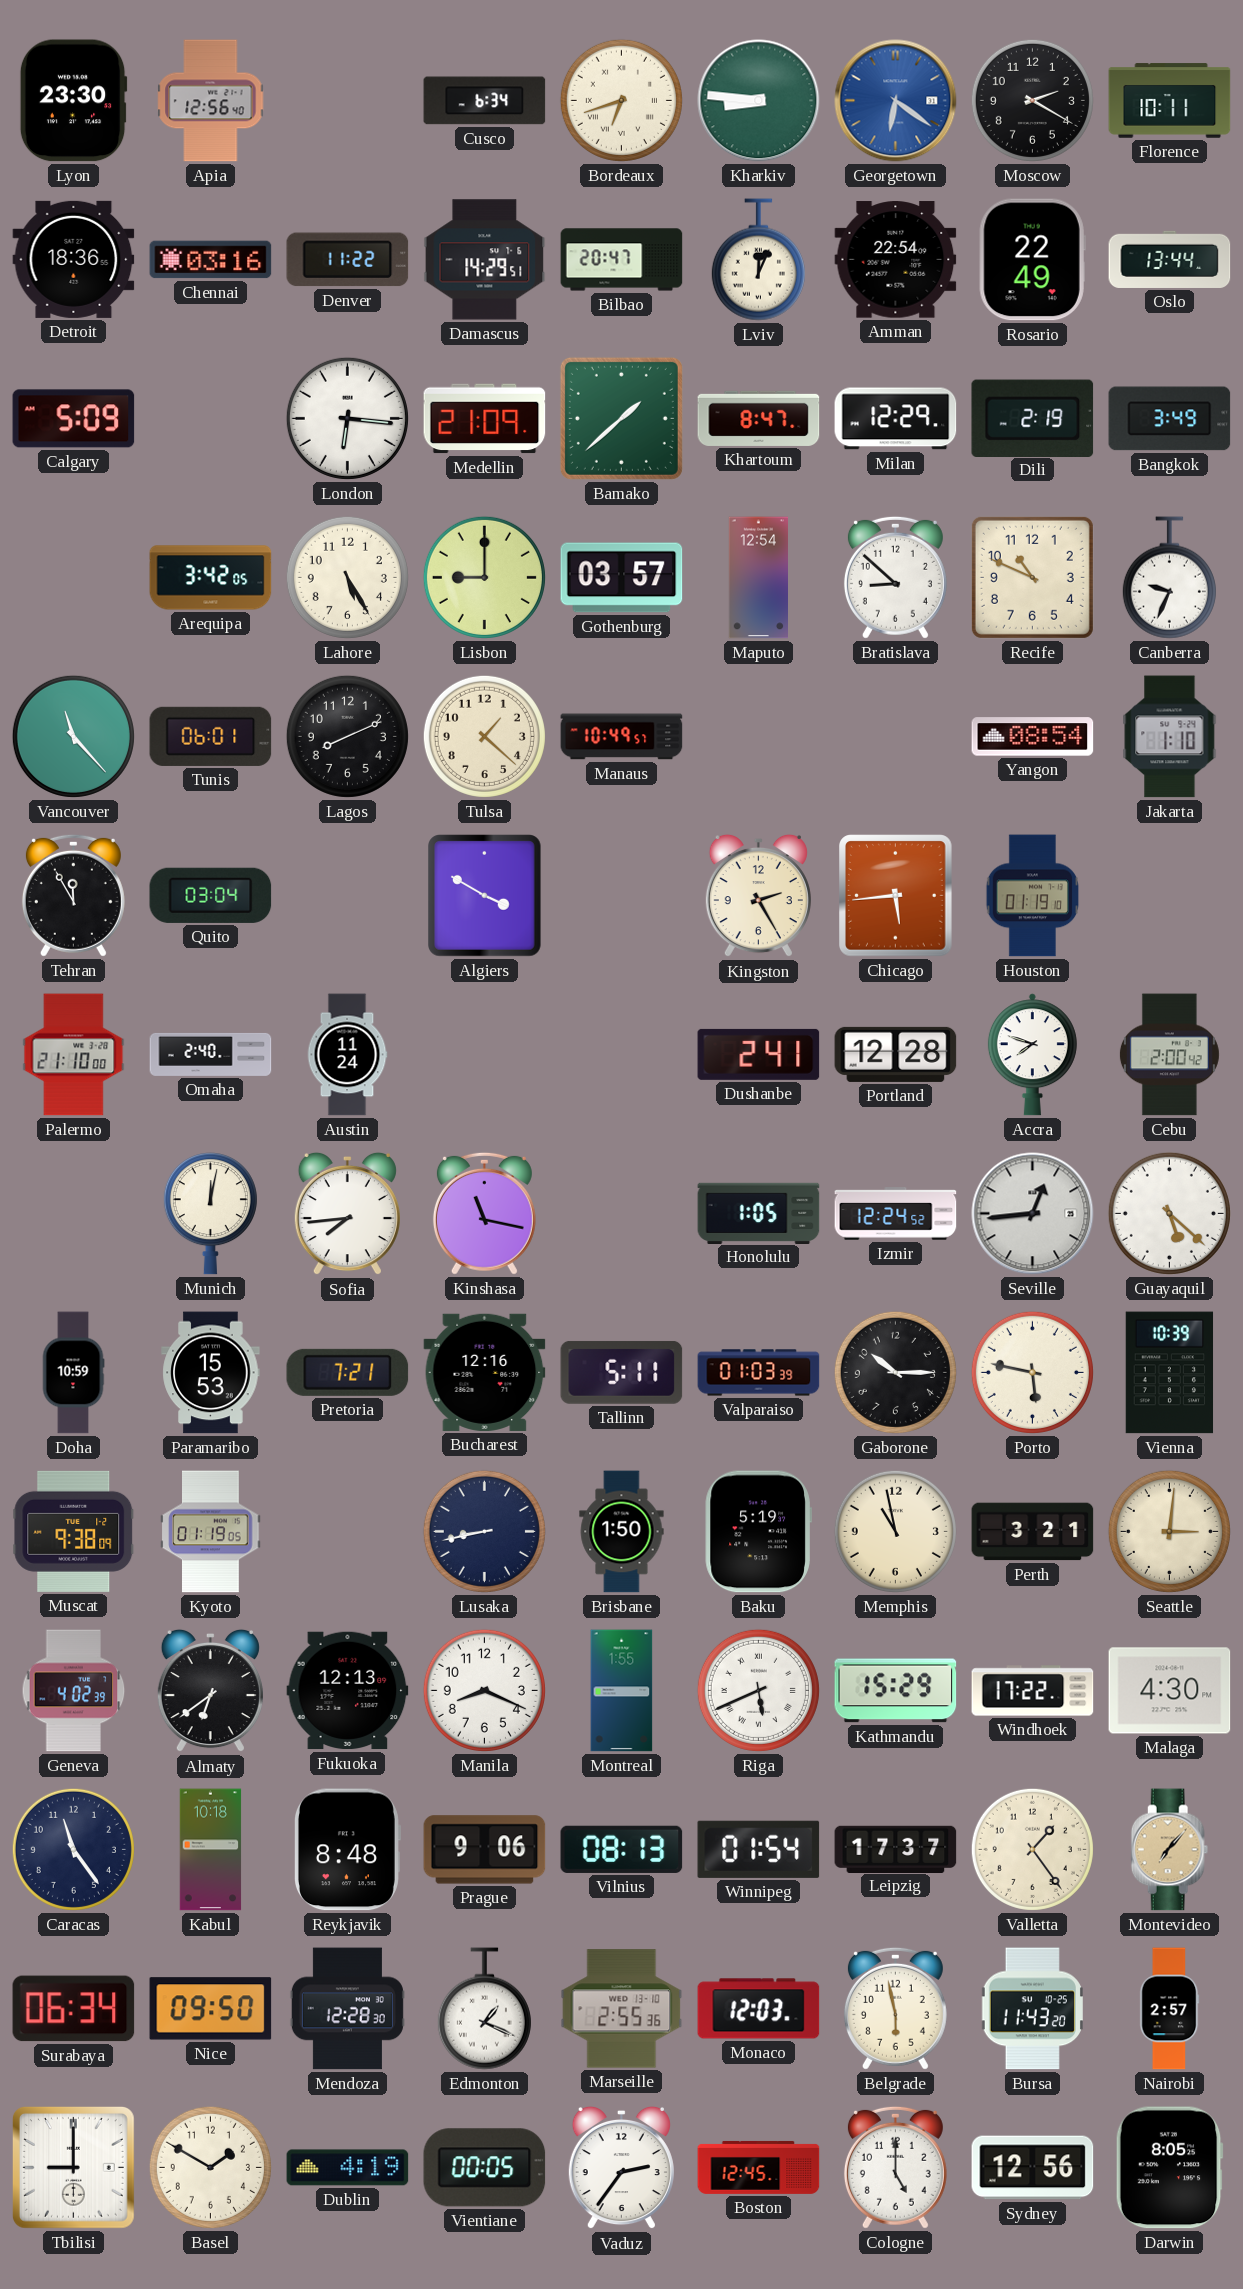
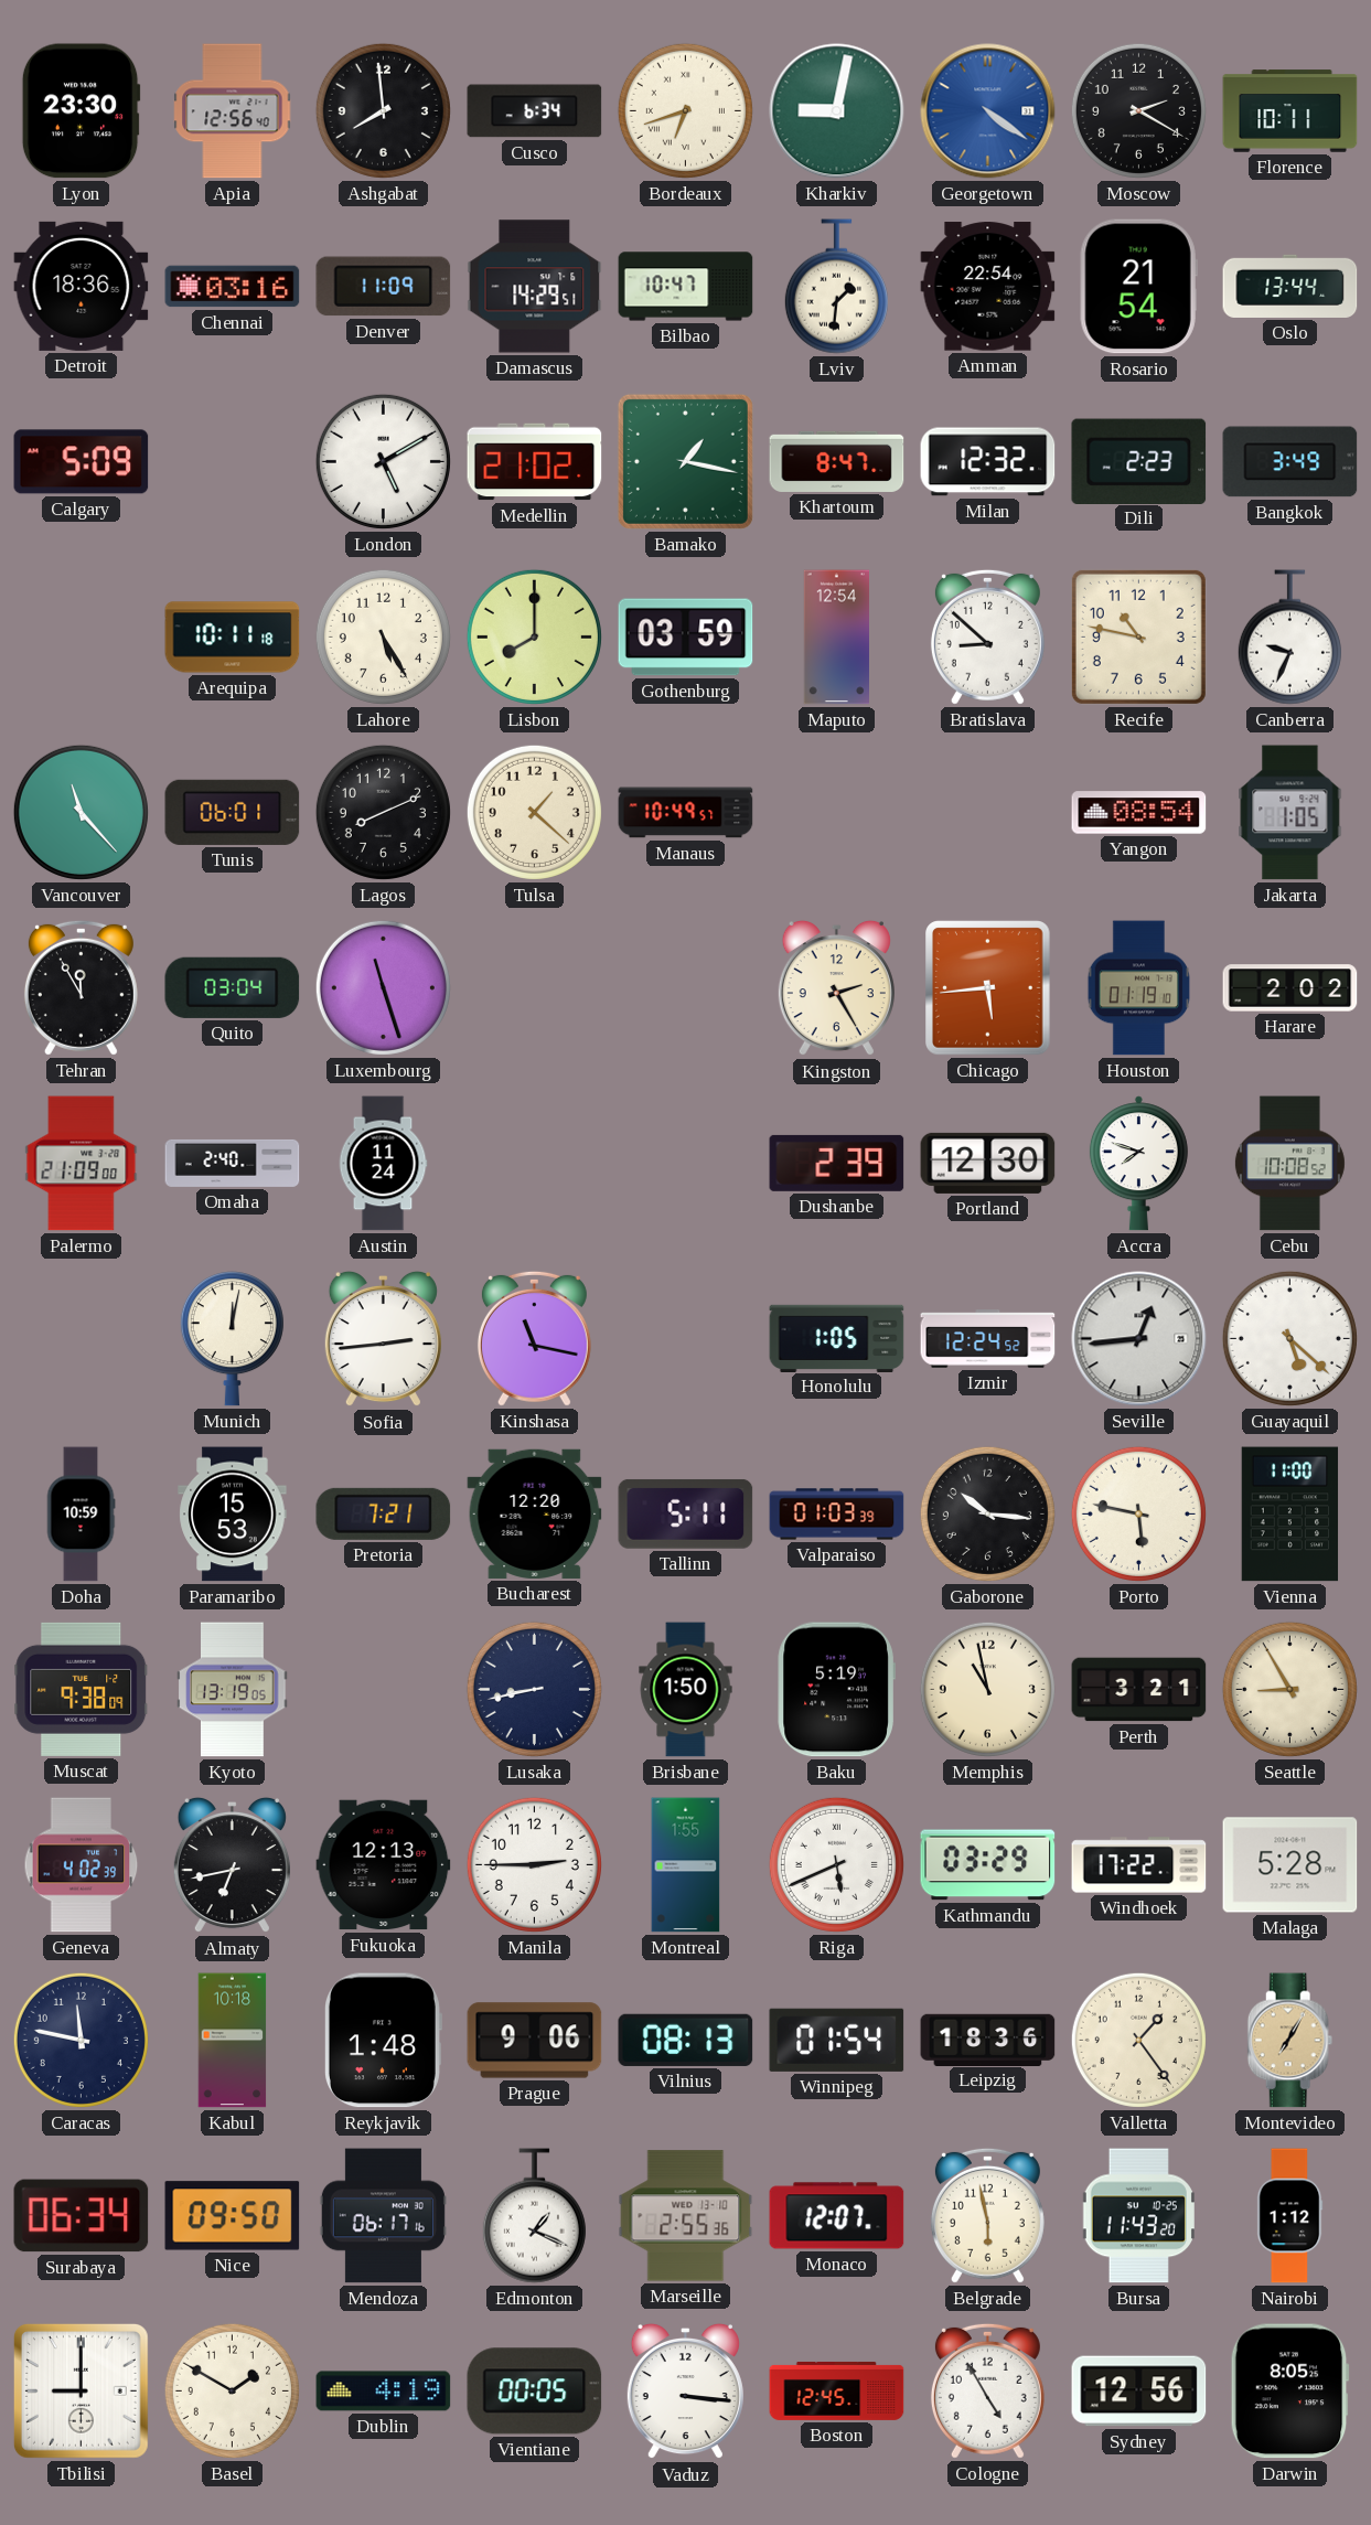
Ashgabat: none -> 7:59
Kharkiv: 8:46 -> 9:02
Georgetown: 6:21 -> 4:21
Denver: 11:22 -> 11:09
Bilbao: 20:47 -> 10:47
Lviv: 12:04 -> 1:31
Rosario: 22:49 -> 21:54
London: 6:16 -> 5:10
Medellin: 21:09 -> 21:02
Bamako: 1:38 -> 1:17
Milan: 12:29 -> 12:32
Dili: 2:19 -> 2:23
Arequipa: 3:42 -> 10:11
Lisbon: 9:00 -> 8:00
Gothenburg: 03:57 -> 03:59
Recife: 10:49 -> 10:47
Jakarta: 1:10 -> 1:05
Luxembourg: none -> 11:27
Algiers: 3:50 -> none
Harare: none -> 2:02
Palermo: 21:10 -> 21:09
Dushanbe: 2:41 -> 2:39
Portland: 12:28 -> 12:30
Cebu: 2:00 -> 10:08
Sofia: 7:44 -> 2:44
Bucharest: 12:16 -> 12:20
Gaborone: 10:15 -> 10:16
Vienna: 10:39 -> 11:00
Kyoto: 01:19 -> 13:19
Seattle: 3:01 -> 8:55
Almaty: 6:39 -> 6:43
Manila: 8:19 -> 2:45
Kathmandu: 15:29 -> 03:29
Malaga: 4:30 -> 5:28
Caracas: 11:24 -> 11:47
Reykjavik: 8:48 -> 1:48
Leipzig: 17:37 -> 18:36
Montevideo: 7:07 -> 7:05
Mendoza: 12:28 -> 06:17
Monaco: 12:03 -> 12:07
Nairobi: 2:57 -> 1:12
Vaduz: 2:36 -> 3:16
Cologne: 5:00 -> 4:55
